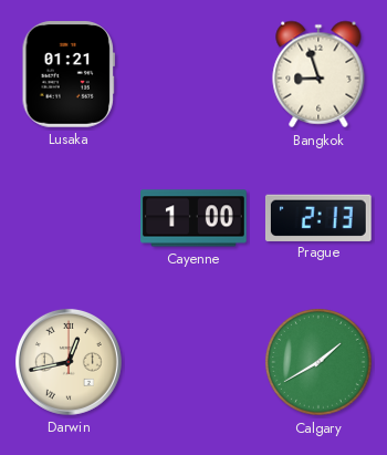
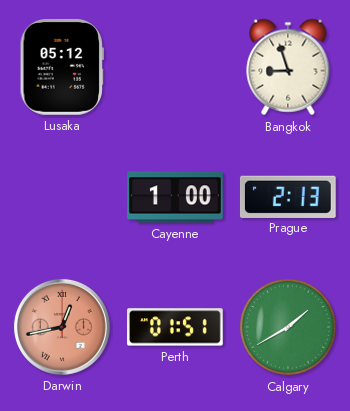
Lusaka: 01:21 -> 05:12
Darwin dial: cream -> salmon
Perth: none -> 01:51
